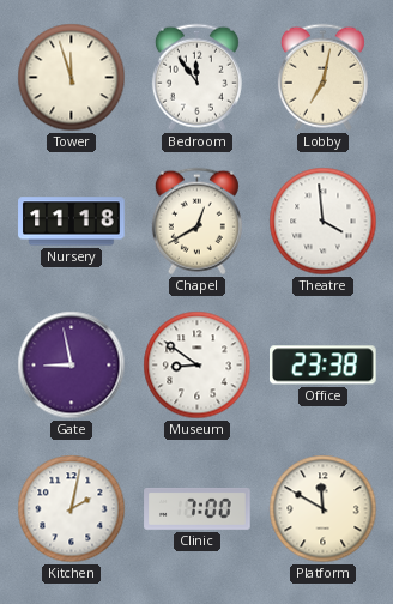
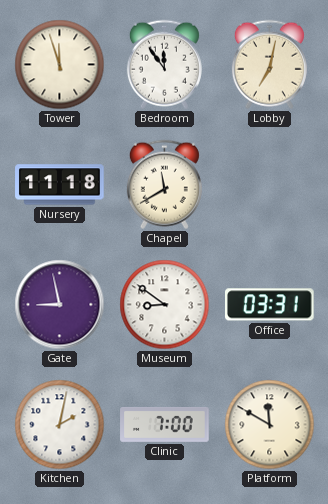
Chapel: 12:40 -> 11:40
Theatre: 3:59 -> none
Office: 23:38 -> 03:31
